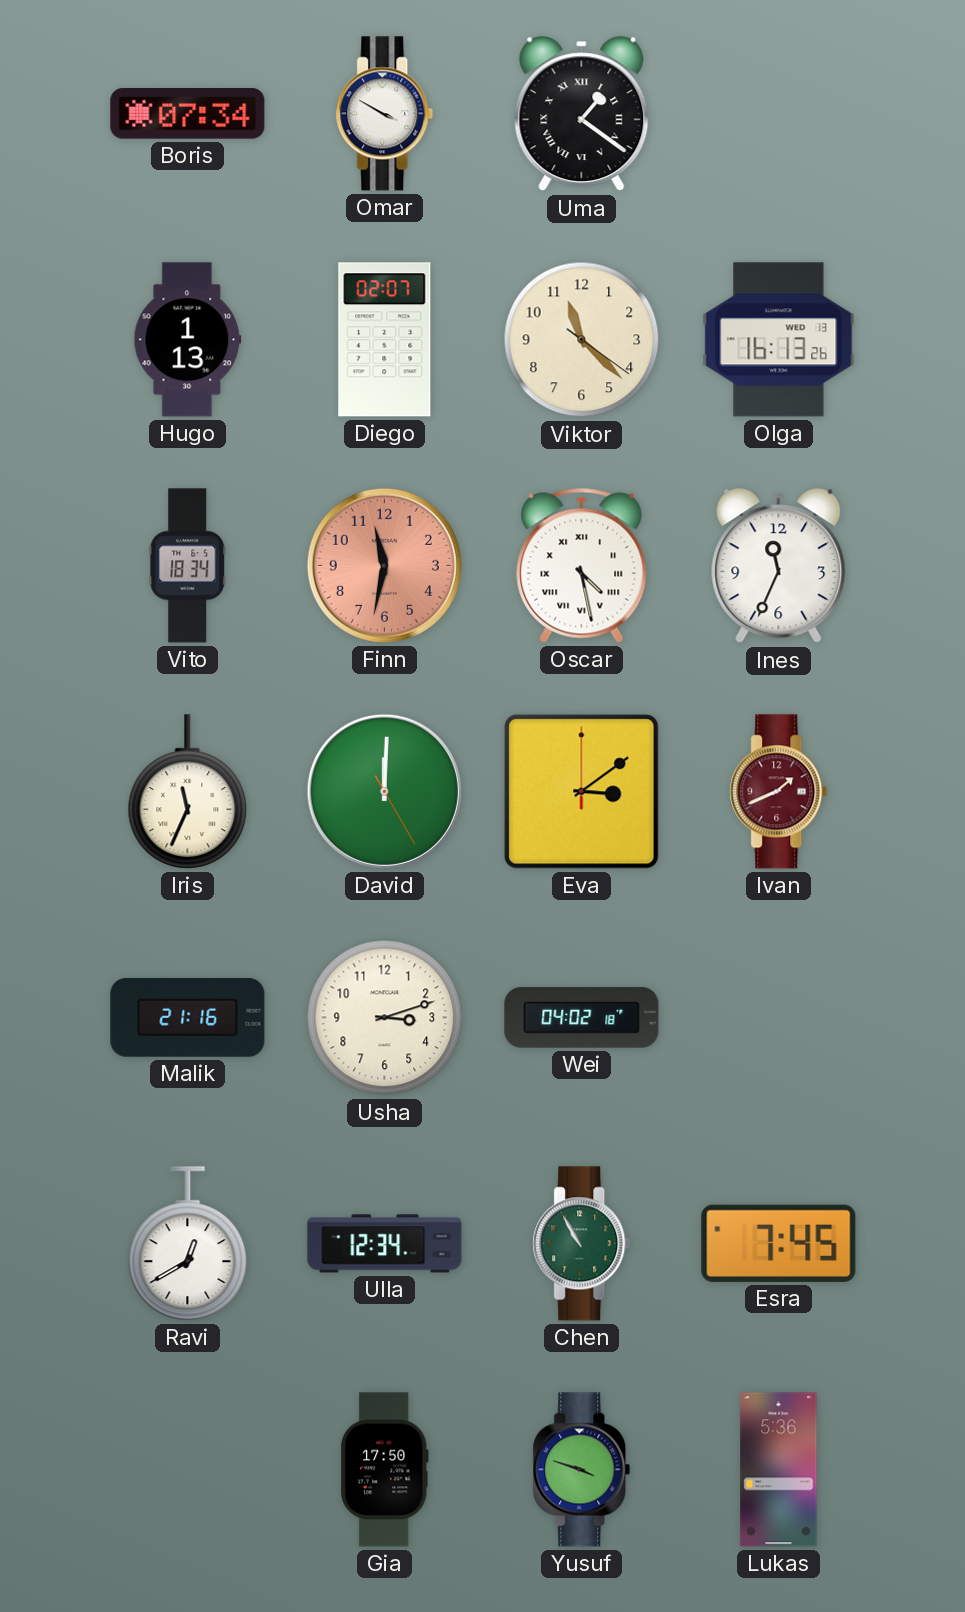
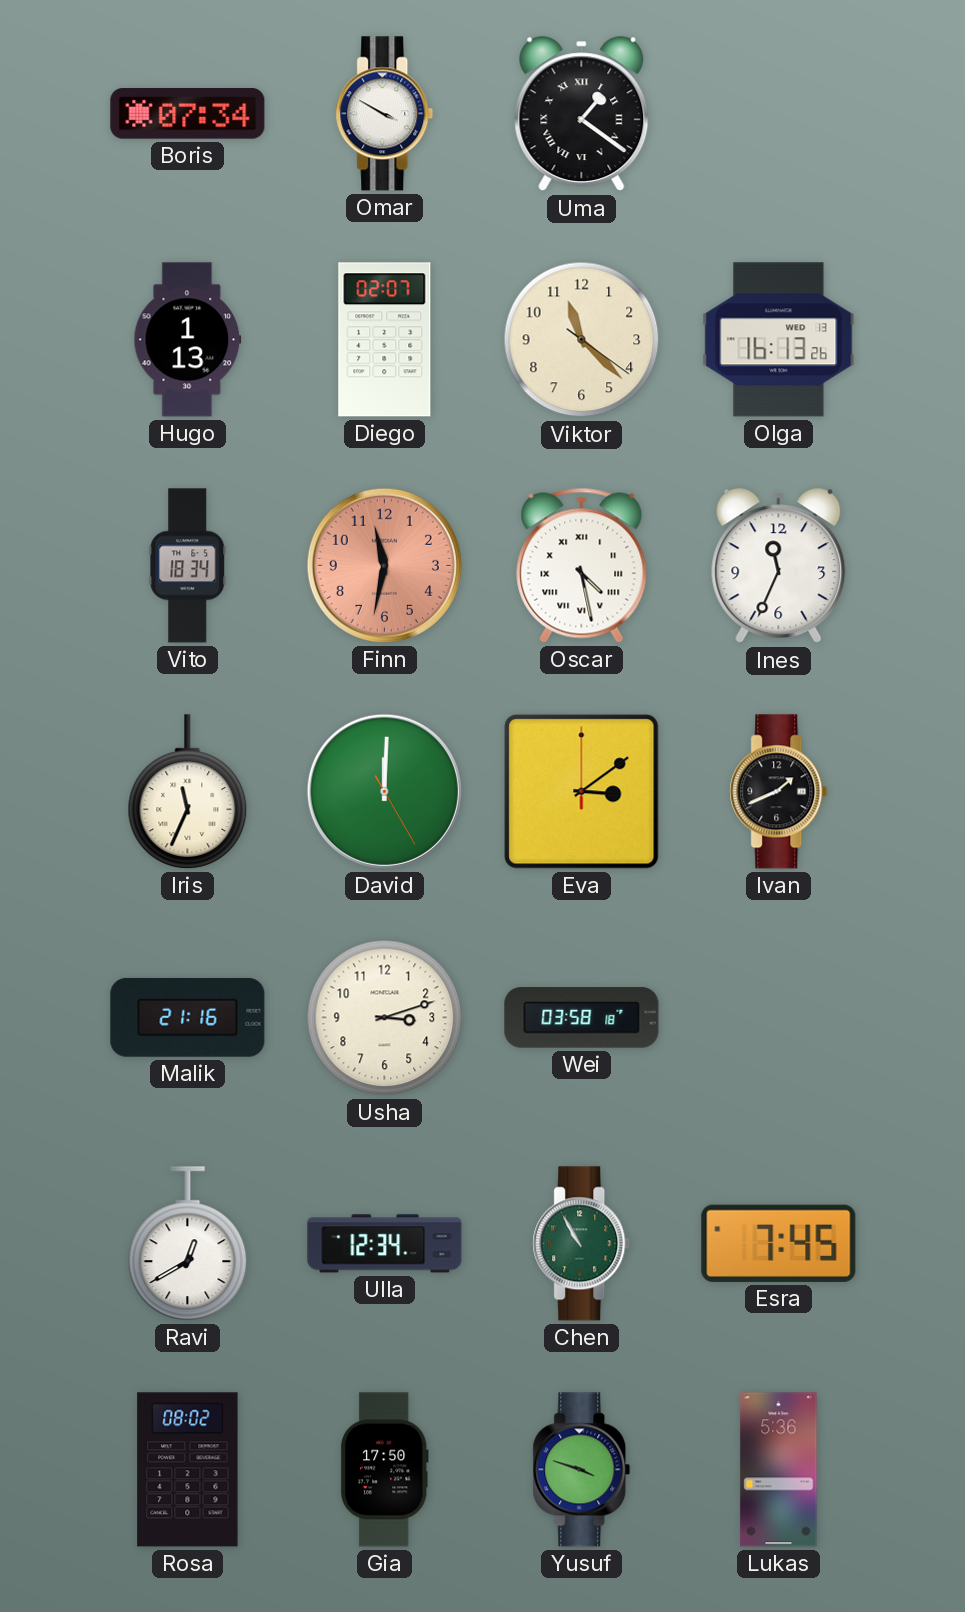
Ivan dial: burgundy -> black
Wei: 04:02 -> 03:58
Rosa: none -> 08:02
